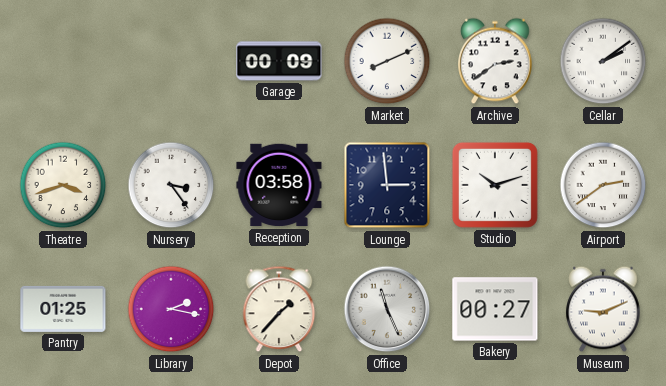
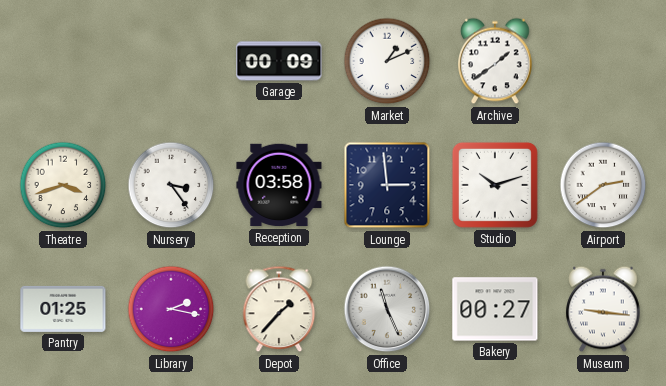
Market: 8:11 -> 1:11
Archive: 2:39 -> 1:39
Cellar: 2:09 -> none
Museum: 9:11 -> 9:16
